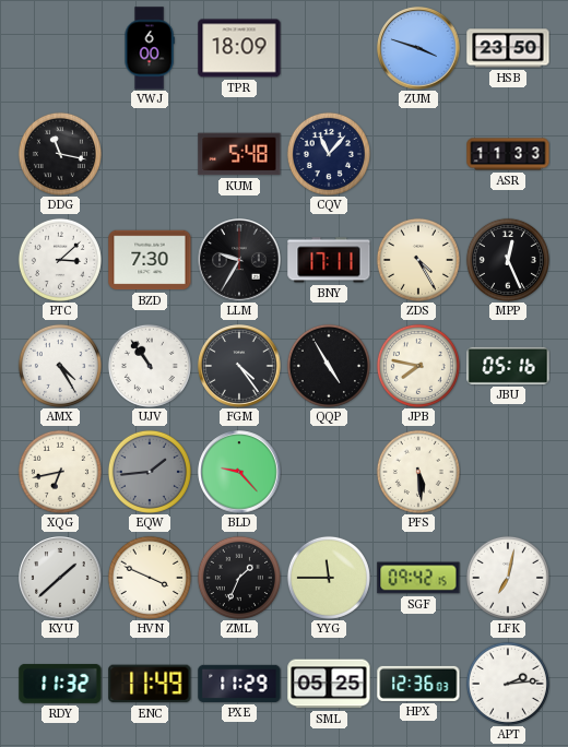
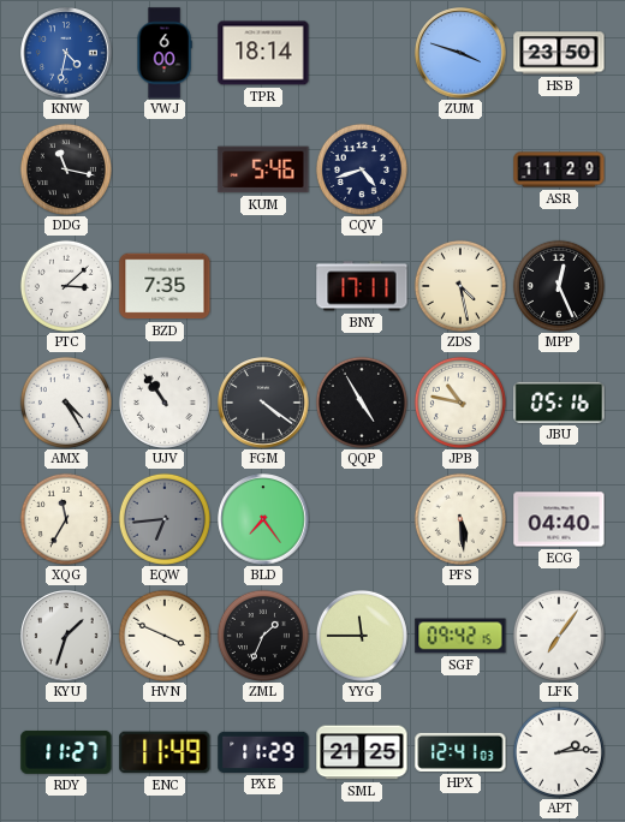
KNW: none -> 4:32
TPR: 18:09 -> 18:14
KUM: 5:48 -> 5:46
CQV: 11:07 -> 4:42
ASR: 11:33 -> 11:29
BZD: 7:30 -> 7:35
LLM: 9:35 -> none
ZDS: 4:25 -> 4:28
FGM: 4:24 -> 4:21
JPB: 7:47 -> 10:47
XQG: 6:43 -> 11:35
EQW: 1:44 -> 6:44
BLD: 9:23 -> 7:24
ECG: none -> 04:40
KYU: 1:38 -> 1:33
LFK: 7:02 -> 7:06
RDY: 11:32 -> 11:27
SML: 05:25 -> 21:25
HPX: 12:36 -> 12:41
